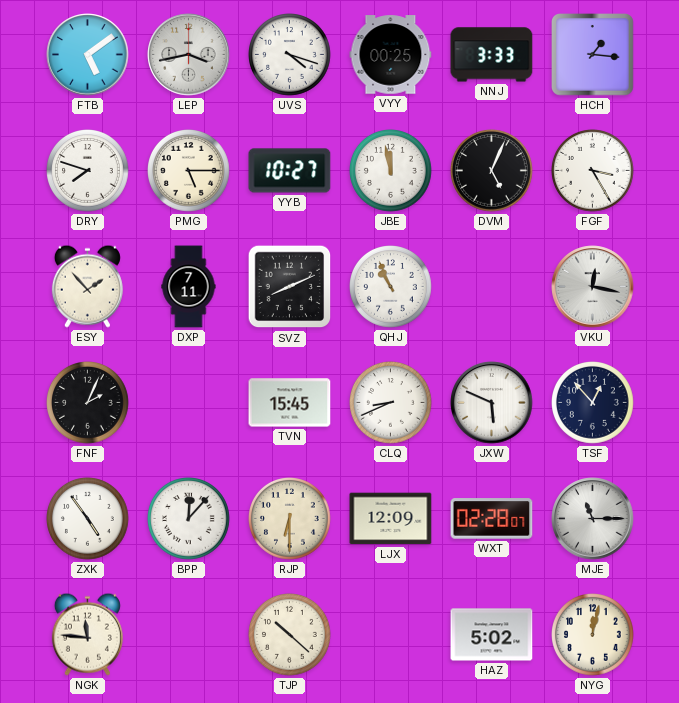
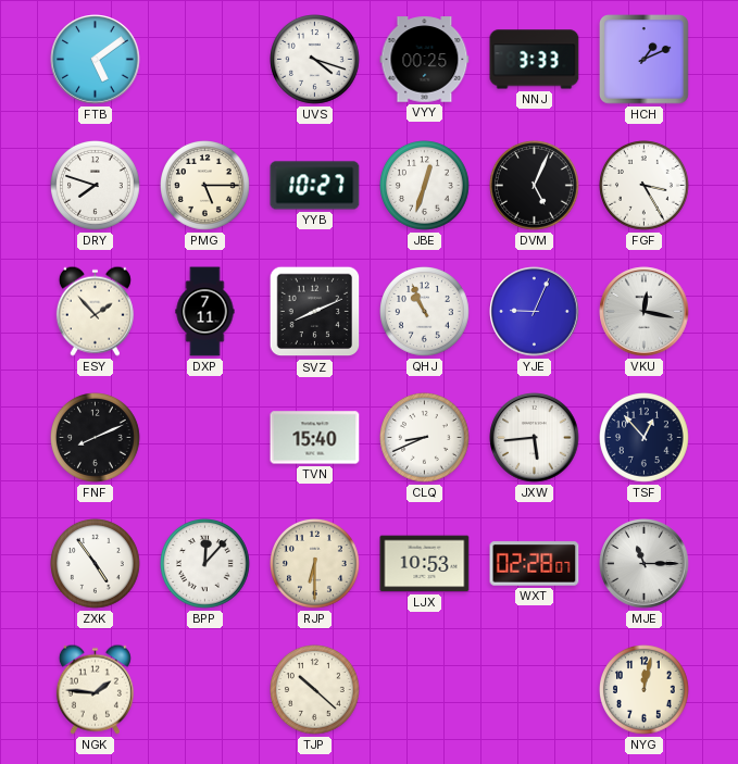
LEP: 3:43 -> none
HCH: 1:16 -> 1:11
JBE: 11:58 -> 12:33
YJE: none -> 9:04
FNF: 2:04 -> 8:11
TVN: 15:45 -> 15:40
JXW: 5:49 -> 5:44
LJX: 12:09 -> 10:53
NGK: 11:46 -> 1:46
HAZ: 5:02 -> none
